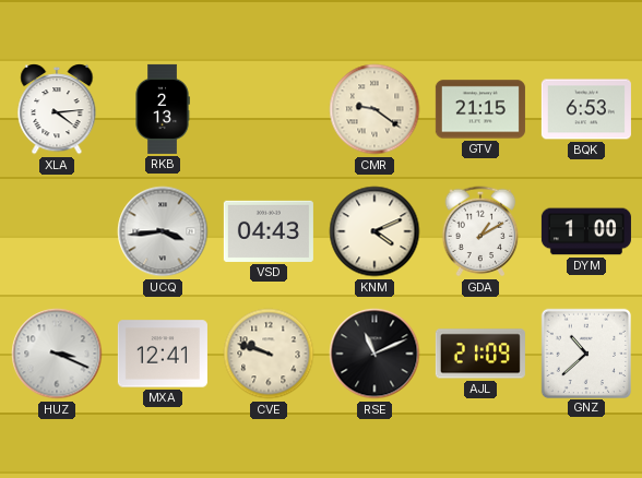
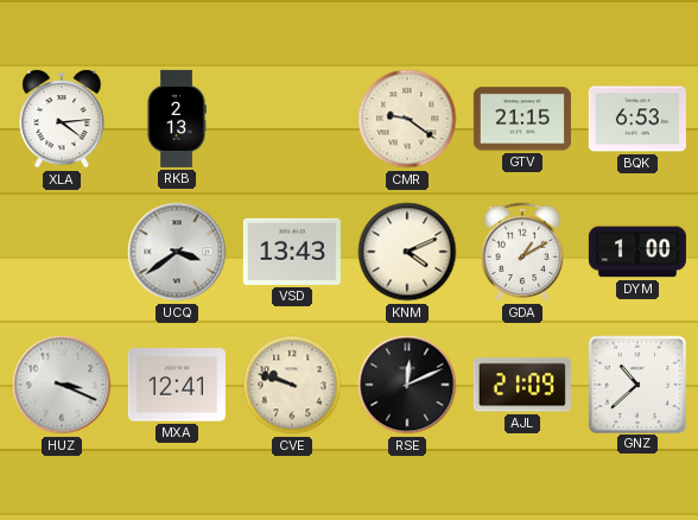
UCQ: 3:44 -> 3:39
VSD: 04:43 -> 13:43
RSE: 11:11 -> 12:11
